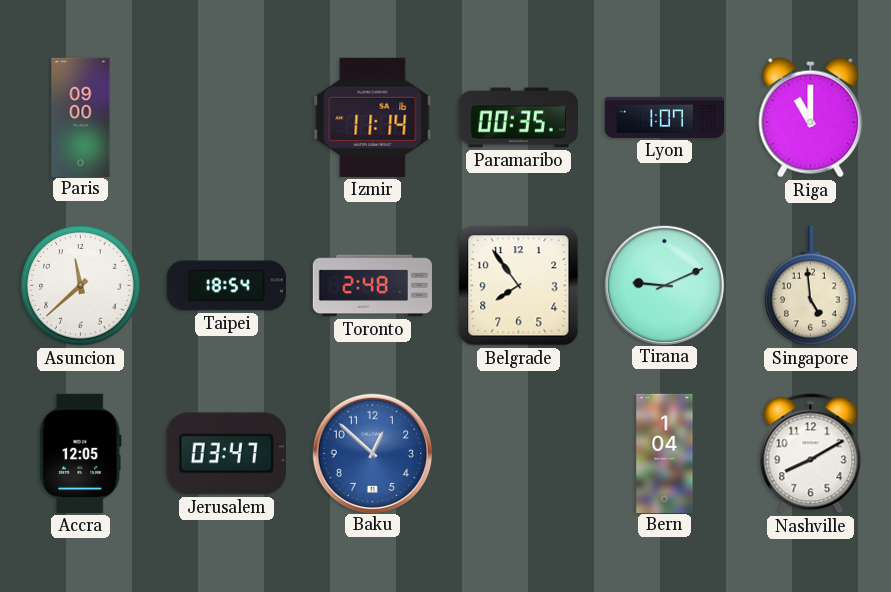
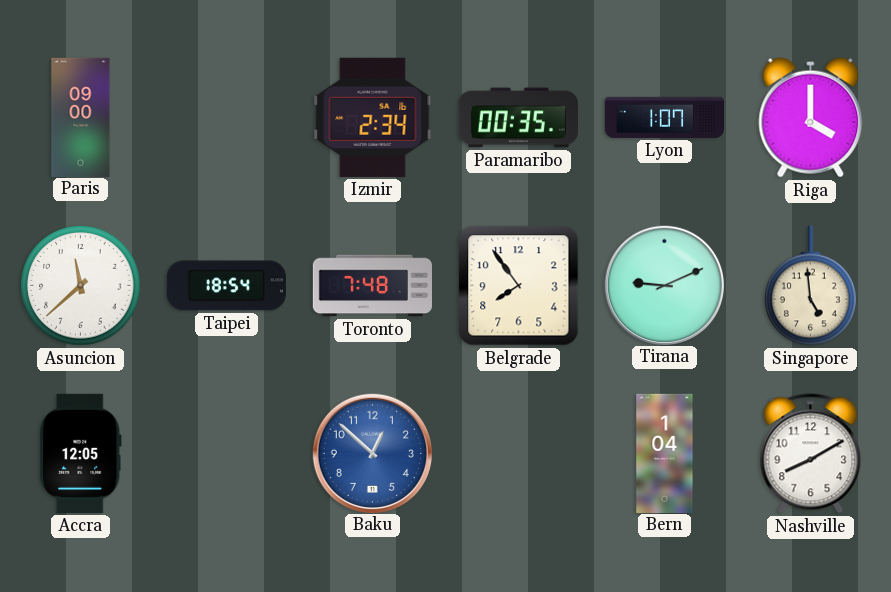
Izmir: 11:14 -> 2:34
Riga: 11:00 -> 4:00
Toronto: 2:48 -> 7:48
Jerusalem: 03:47 -> none
